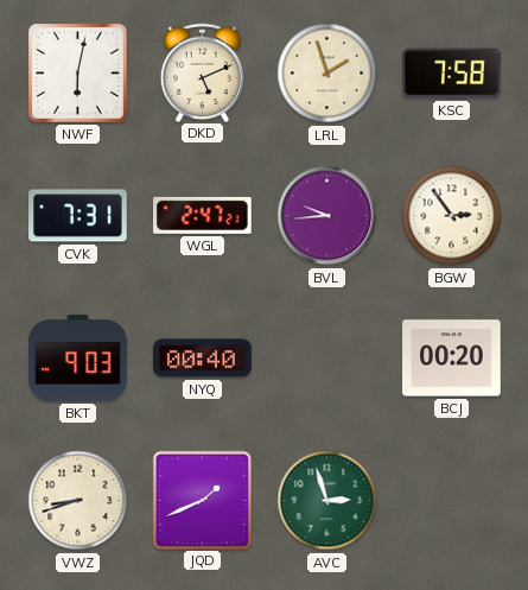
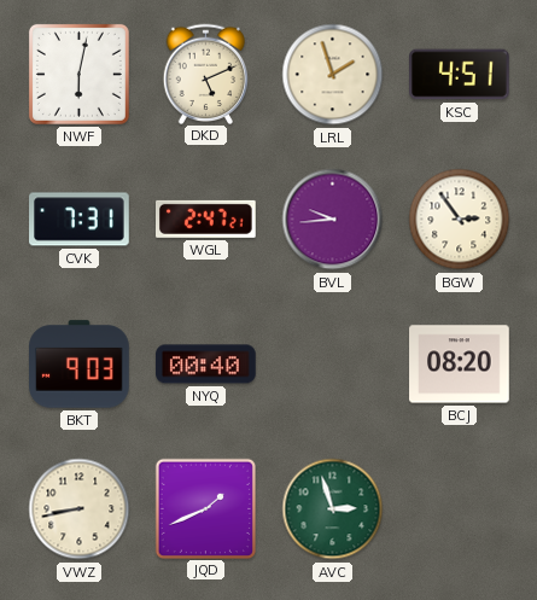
KSC: 7:58 -> 4:51
BCJ: 00:20 -> 08:20
VWZ: 8:42 -> 8:43
